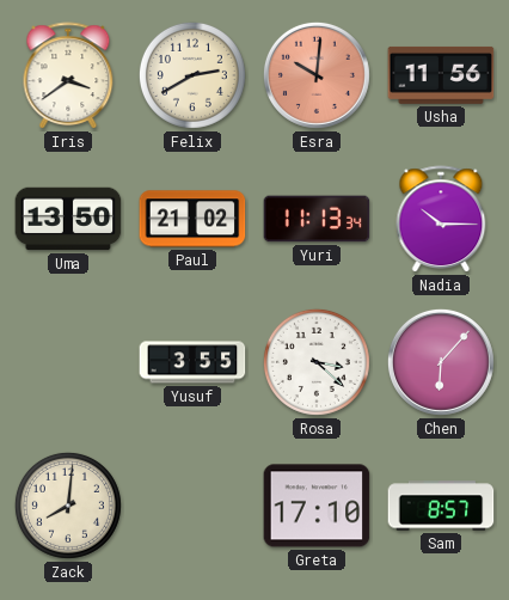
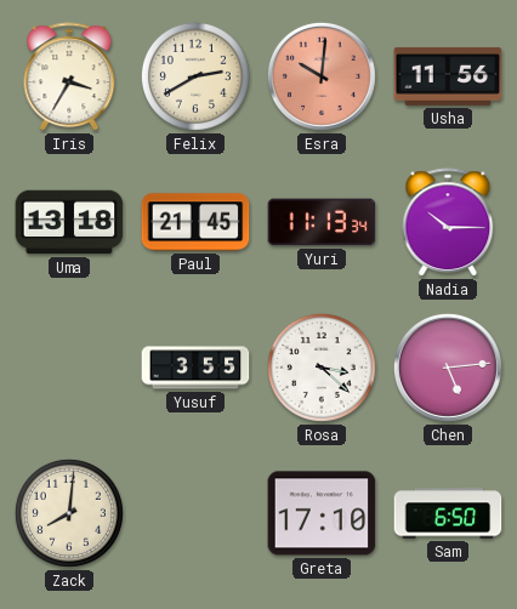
Iris: 3:39 -> 3:35
Uma: 13:50 -> 13:18
Paul: 21:02 -> 21:45
Chen: 6:07 -> 5:14
Sam: 8:57 -> 6:50
